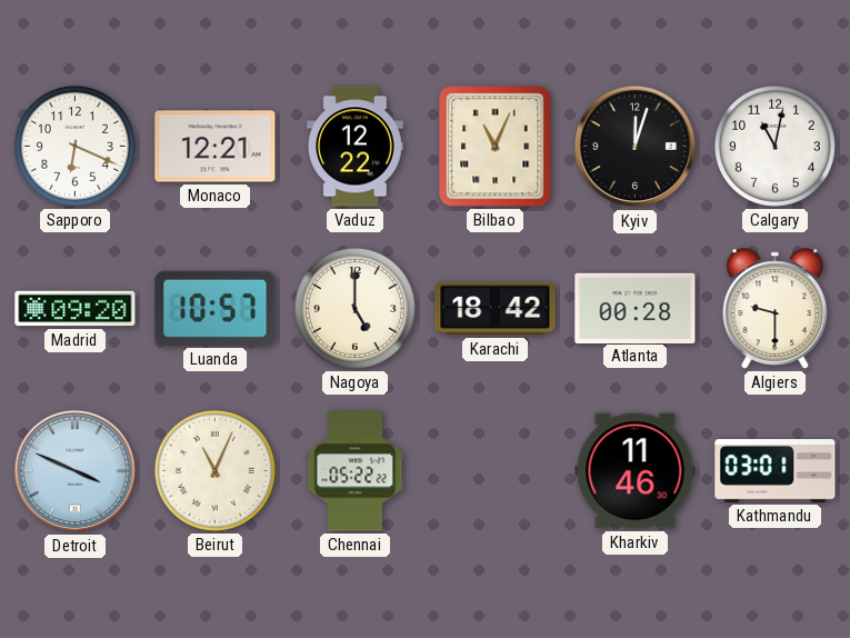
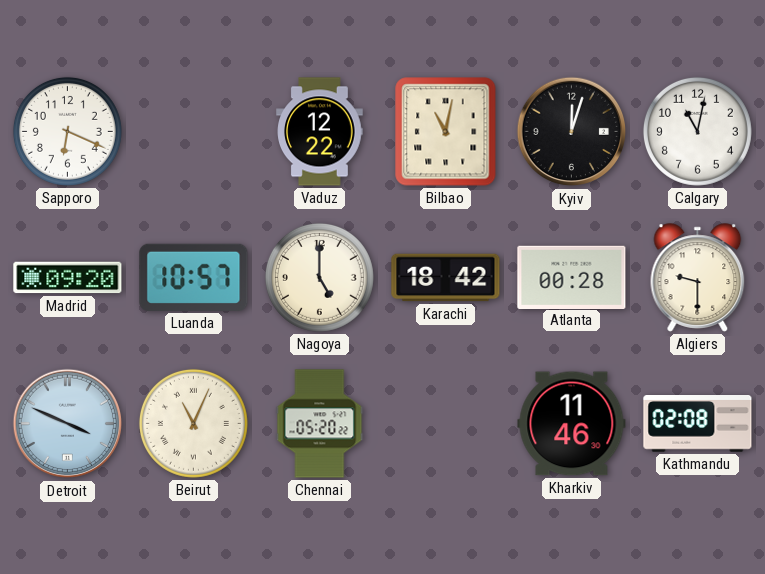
Monaco: 12:21 -> none
Bilbao: 11:04 -> 11:02
Chennai: 05:22 -> 05:20
Kathmandu: 03:01 -> 02:08
